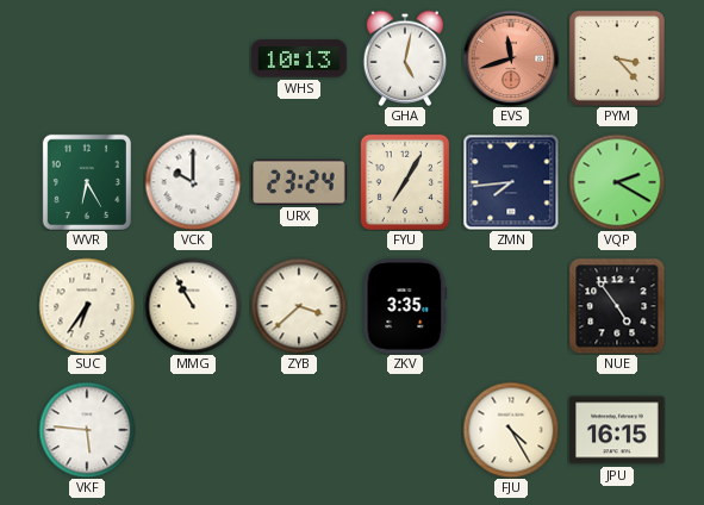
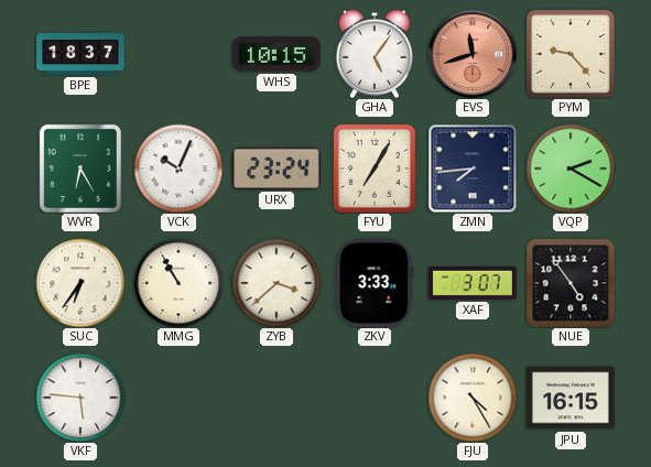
BPE: none -> 18:37
WHS: 10:13 -> 10:15
GHA: 5:02 -> 5:06
PYM: 3:23 -> 9:23
VCK: 10:00 -> 10:04
ZKV: 3:35 -> 3:33
XAF: none -> 3:07
